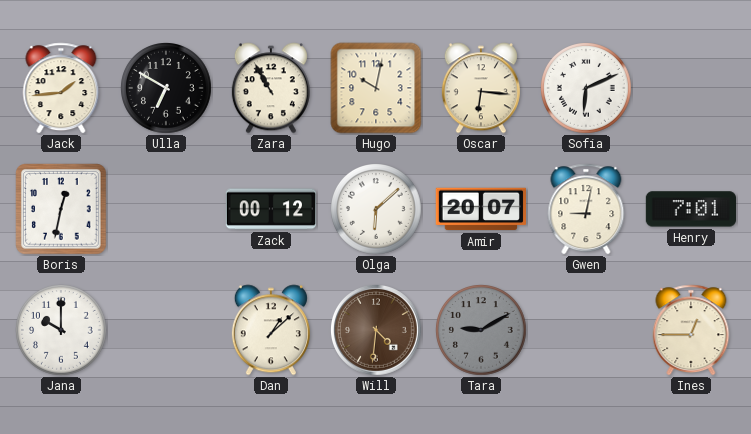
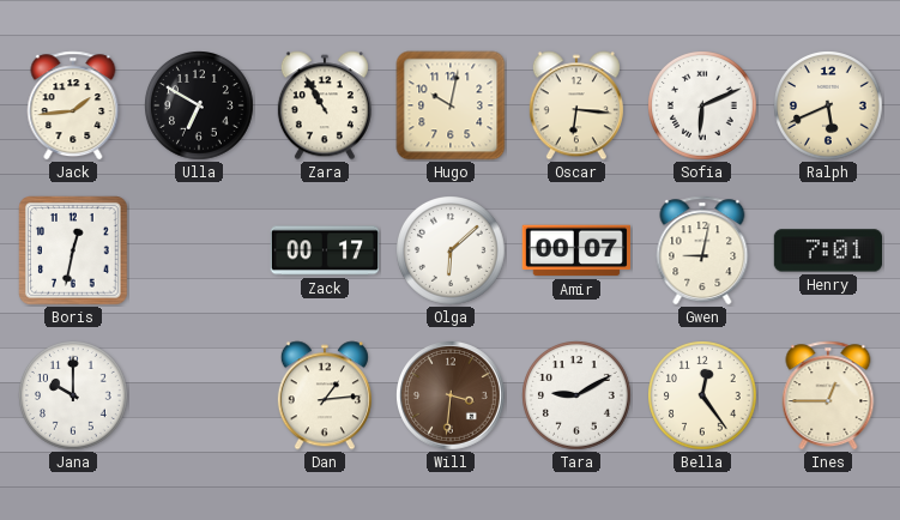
Ralph: none -> 5:41
Zack: 00:12 -> 00:17
Amir: 20:07 -> 00:07
Dan: 1:08 -> 1:14
Will: 4:31 -> 3:31
Tara dial: grey -> white
Bella: none -> 12:24
